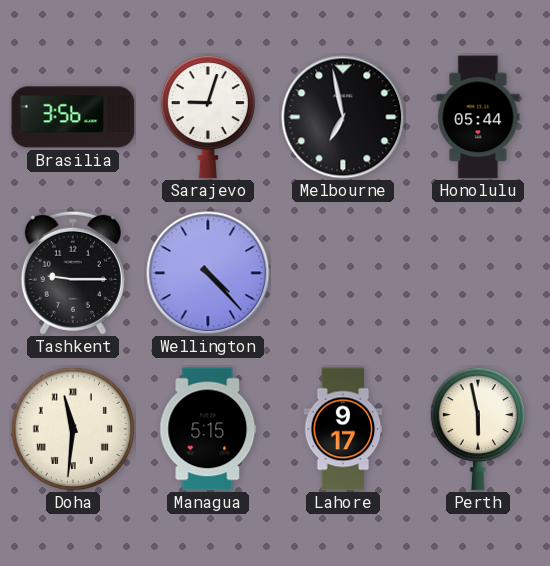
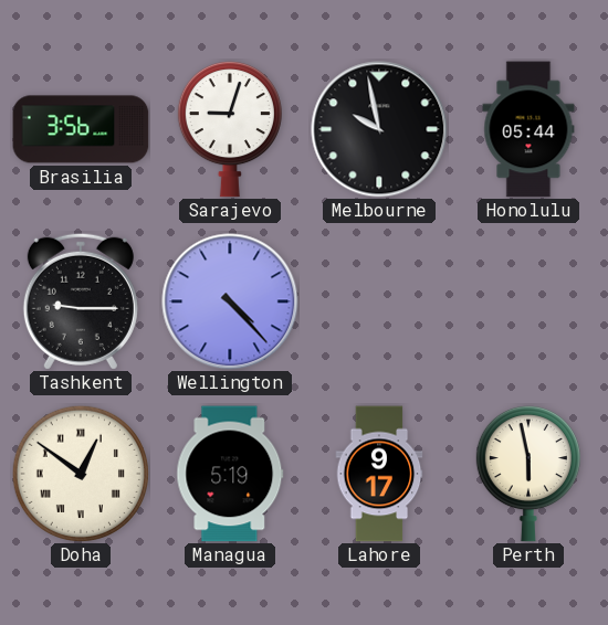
Melbourne: 6:58 -> 9:58
Doha: 11:31 -> 12:51
Managua: 5:15 -> 5:19
